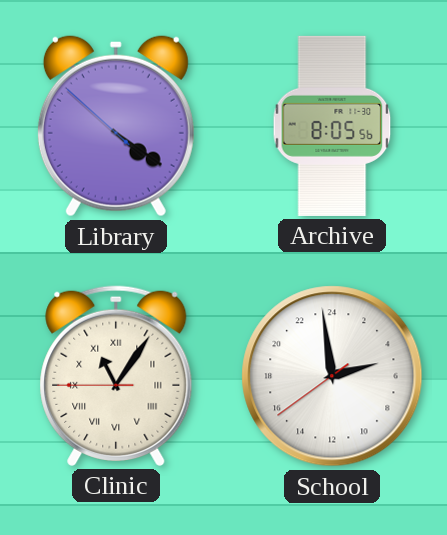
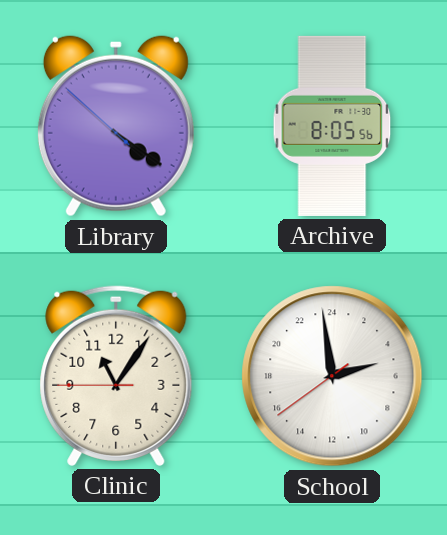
Clinic numerals: Roman -> Arabic
